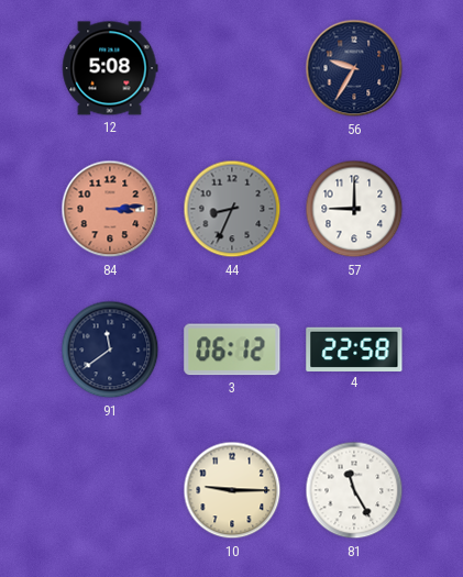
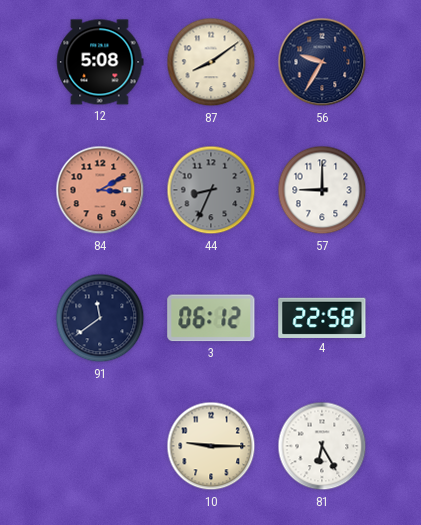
87: none -> 8:09
84: 3:14 -> 3:10
81: 11:25 -> 6:25
